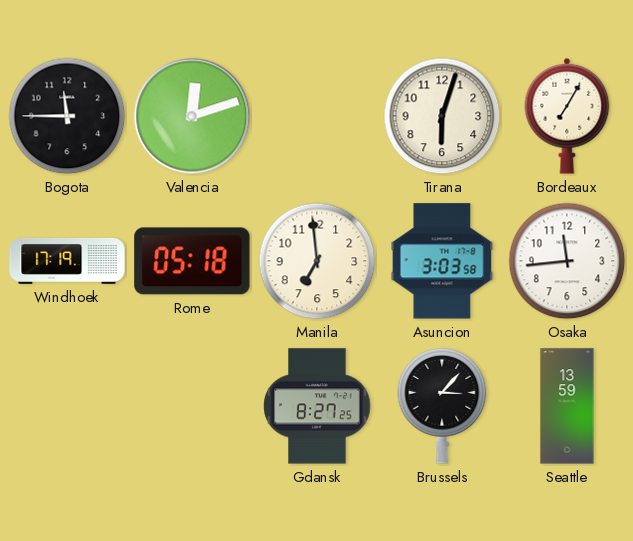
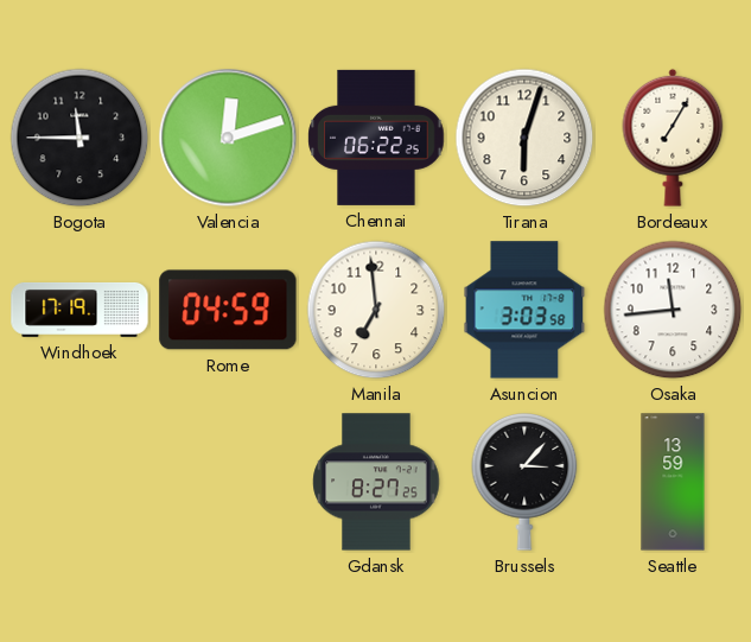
Chennai: none -> 06:22
Rome: 05:18 -> 04:59
